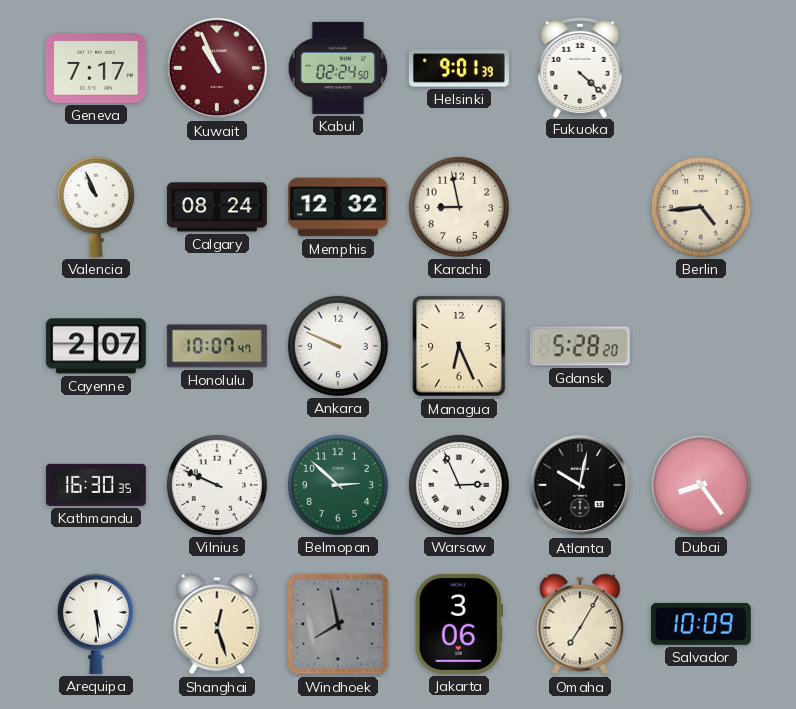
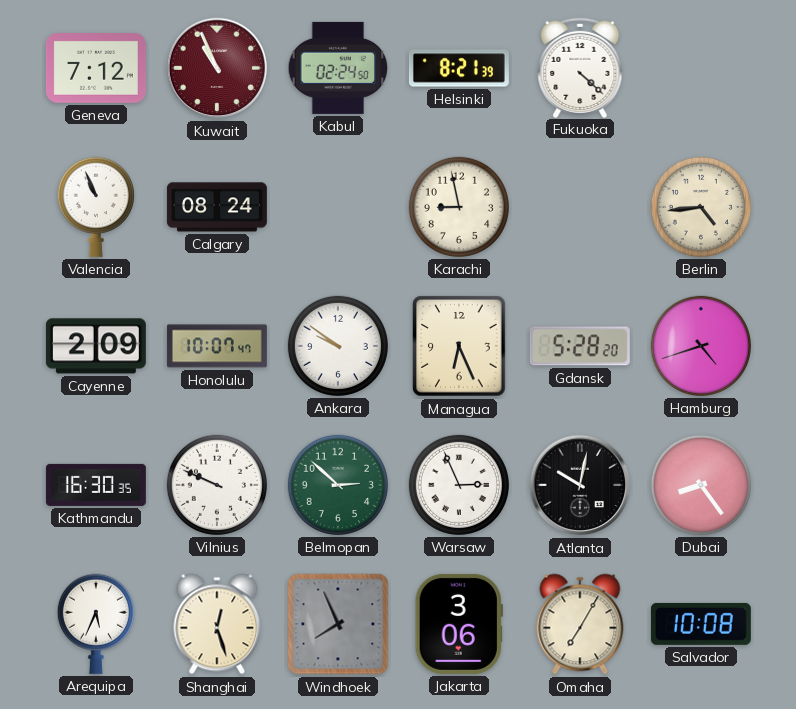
Geneva: 7:17 -> 7:12
Helsinki: 9:01 -> 8:21
Memphis: 12:32 -> none
Cayenne: 2:07 -> 2:09
Ankara: 9:49 -> 9:51
Hamburg: none -> 4:42
Arequipa: 5:29 -> 5:34
Windhoek: 7:58 -> 7:56
Salvador: 10:09 -> 10:08
